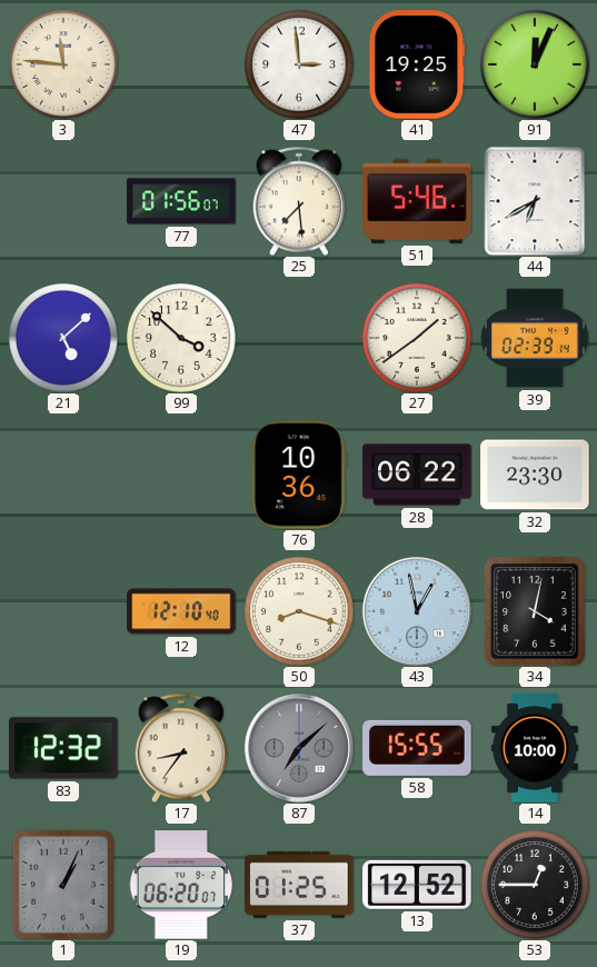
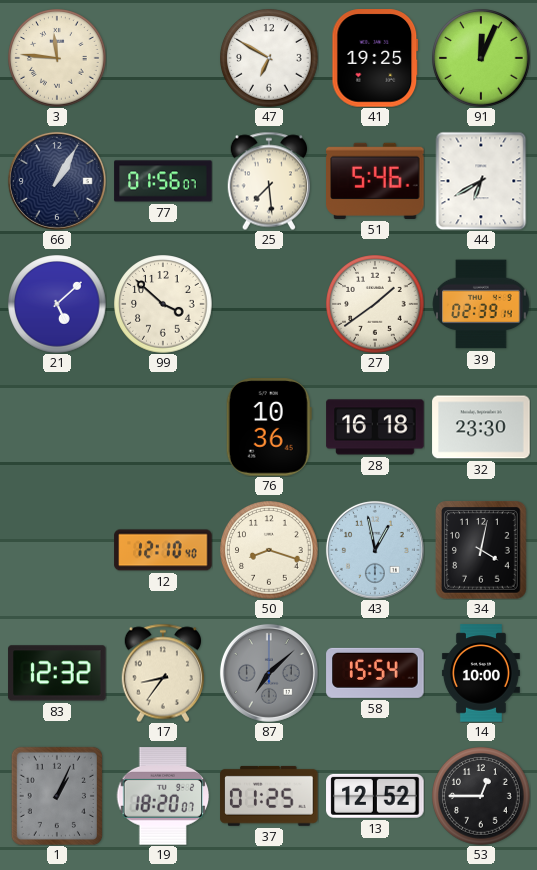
47: 2:59 -> 6:50
66: none -> 1:05
28: 06:22 -> 16:18
58: 15:55 -> 15:54
19: 06:20 -> 18:20
